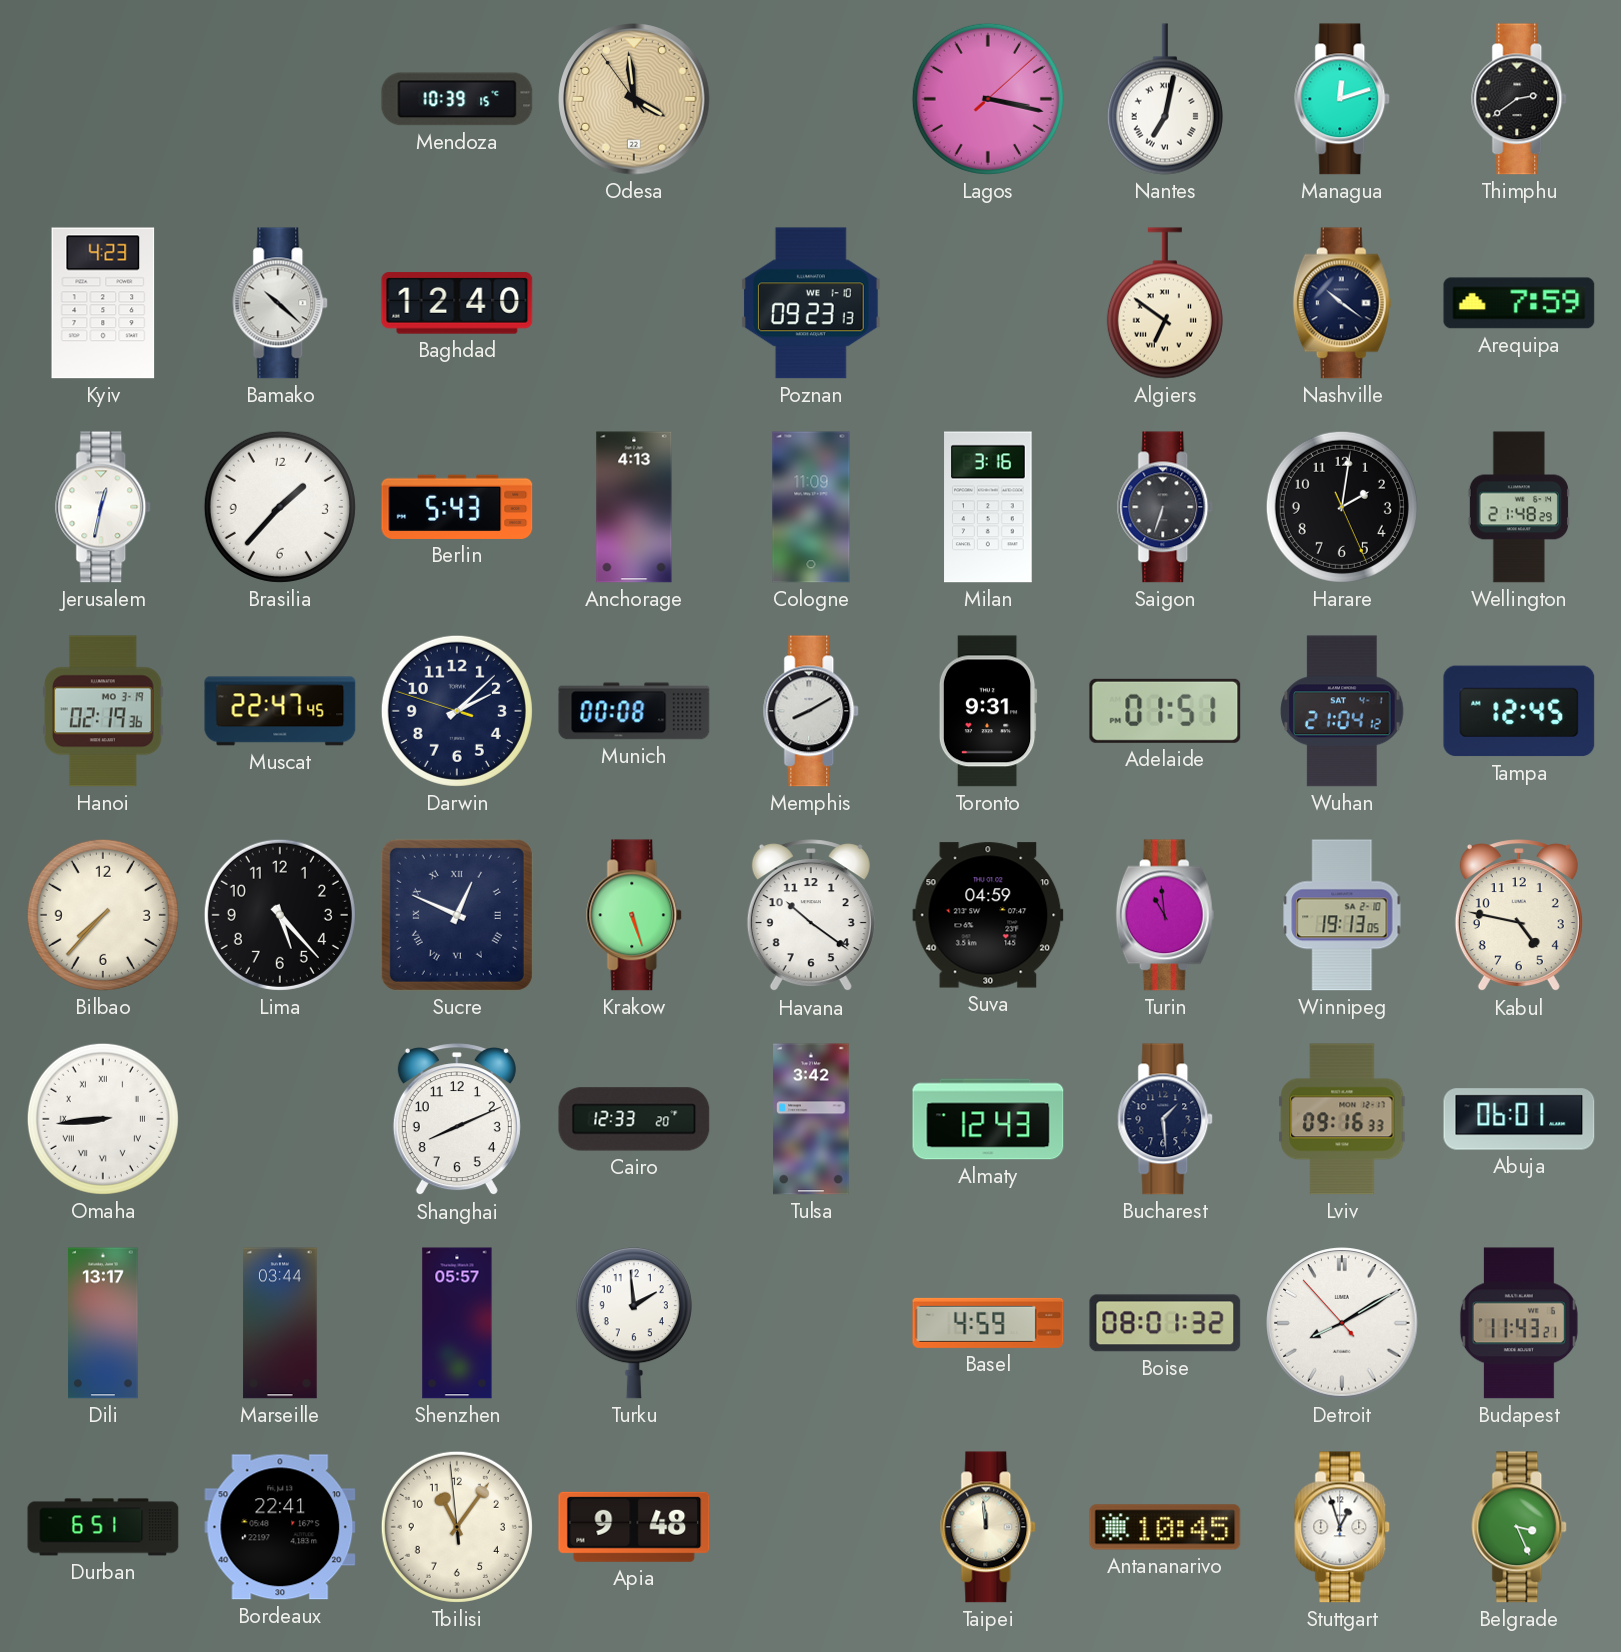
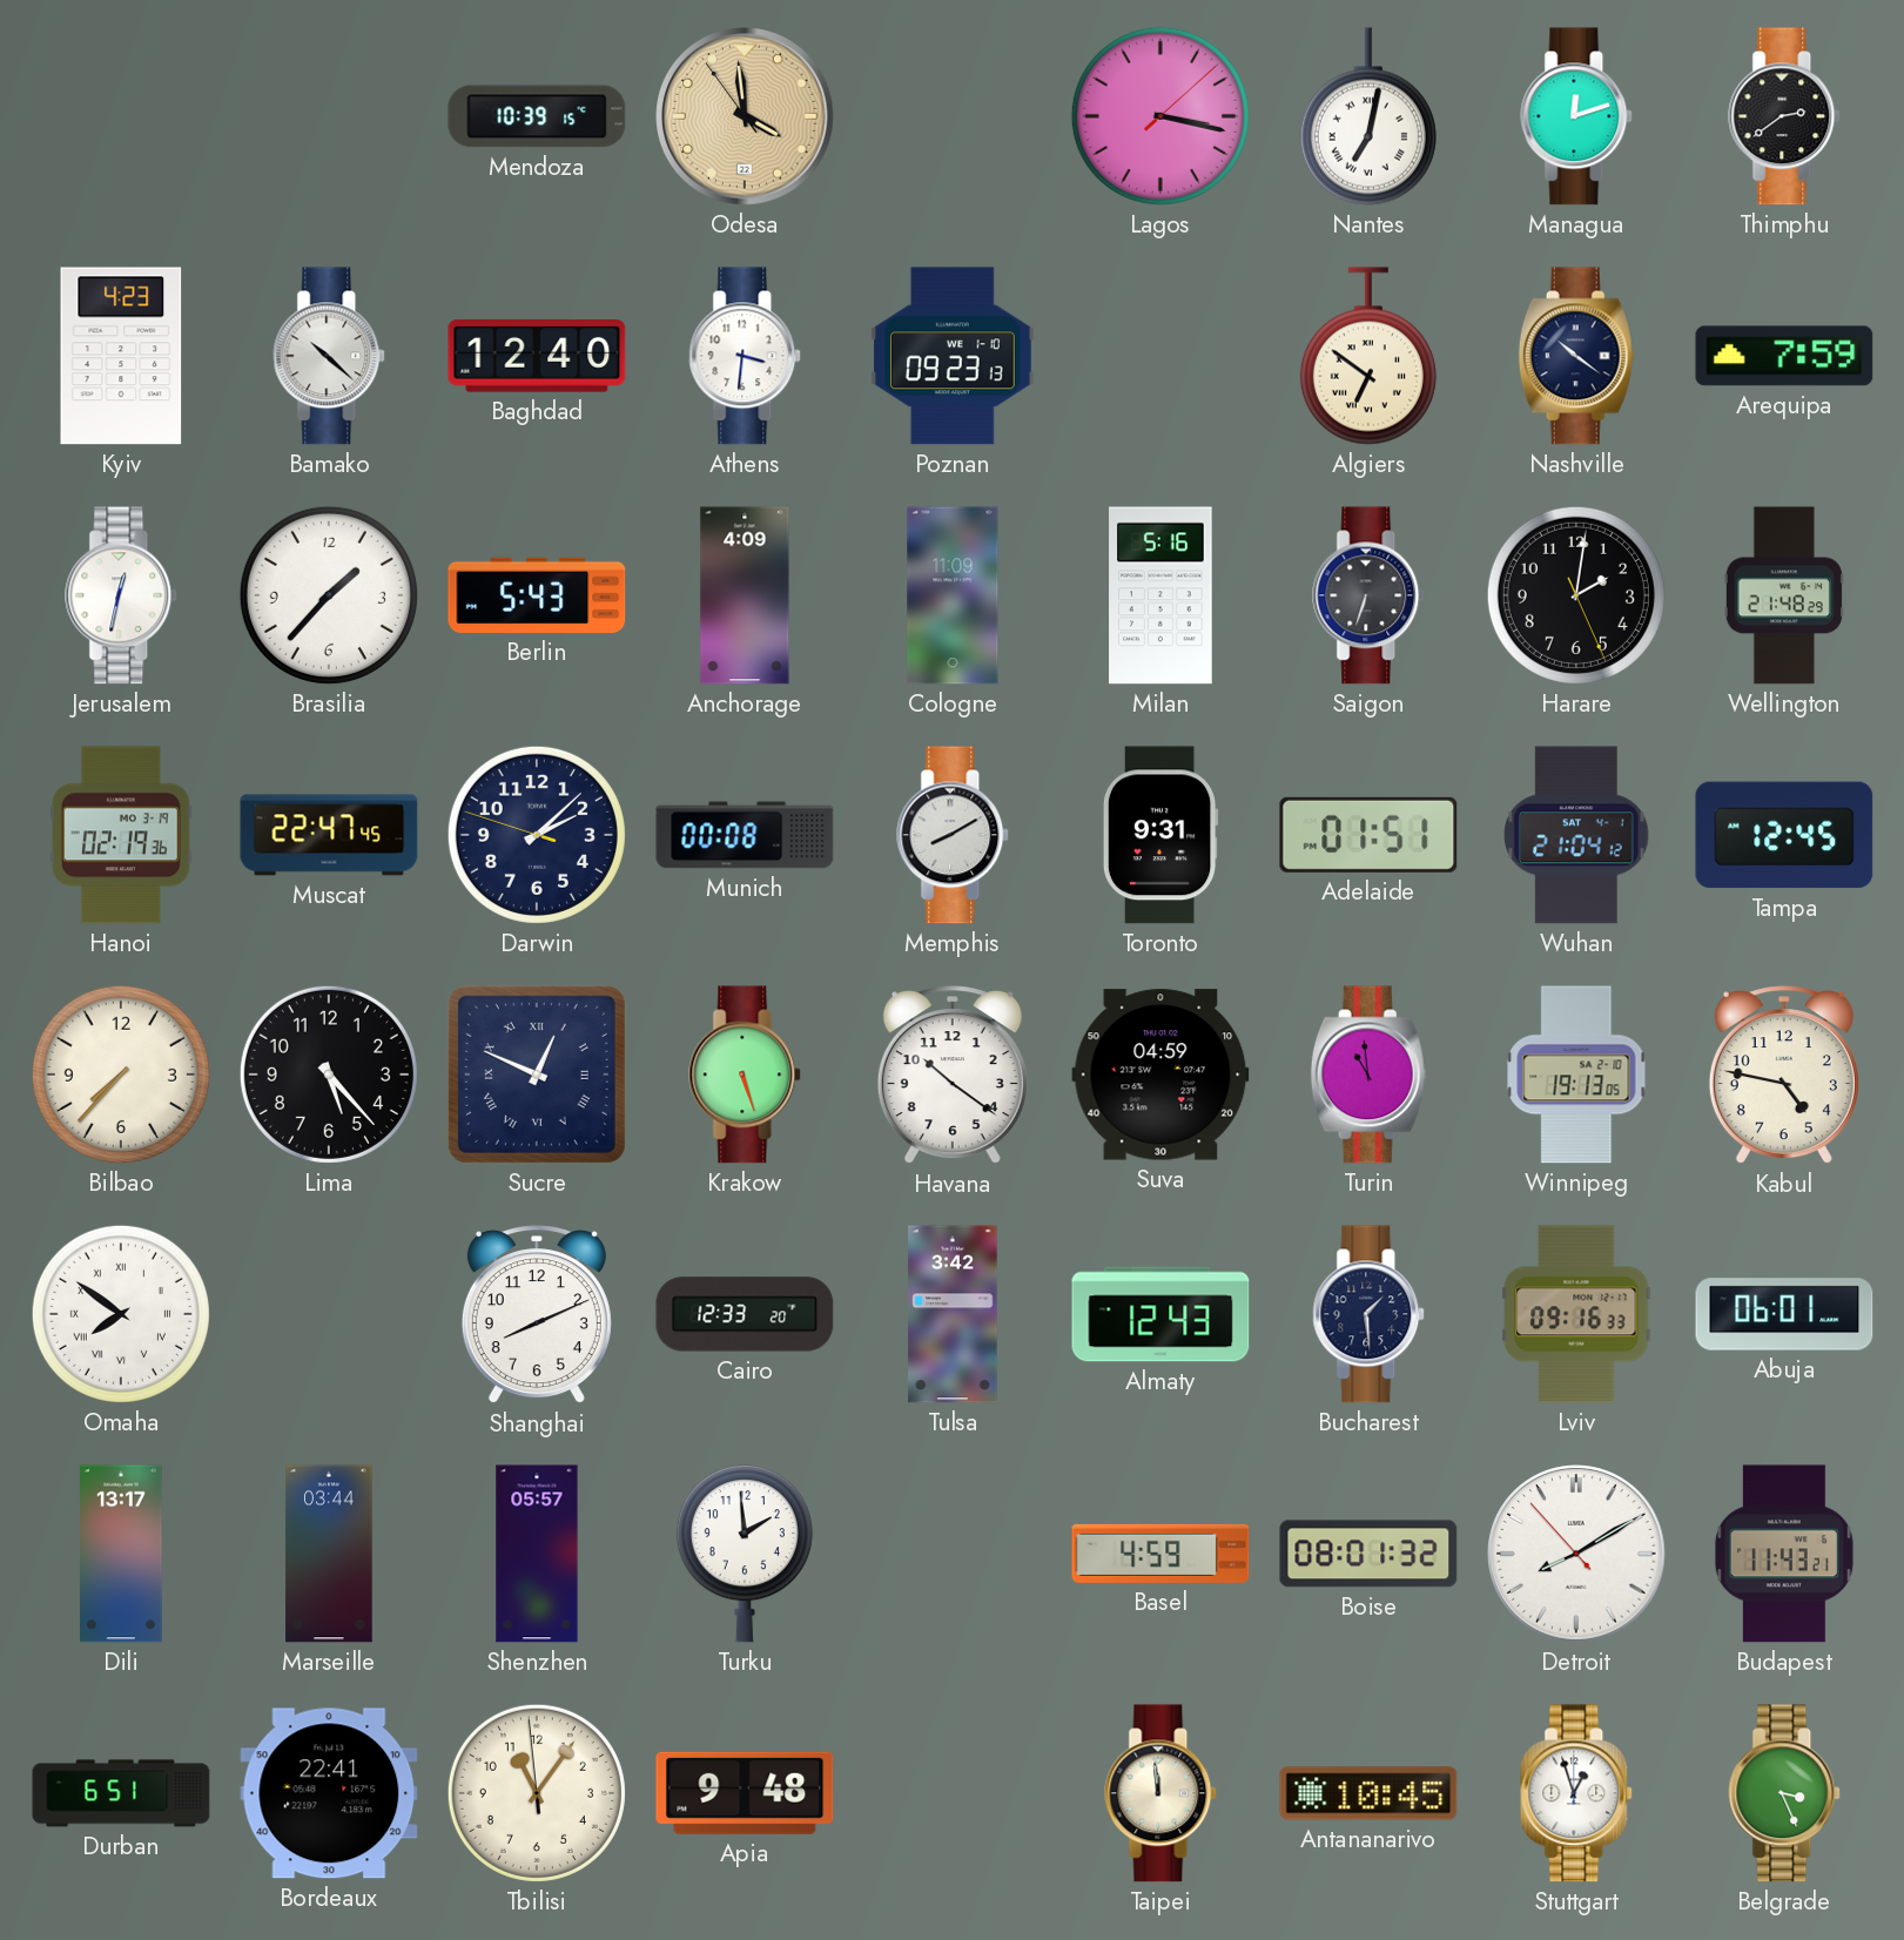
Athens: none -> 3:31
Anchorage: 4:13 -> 4:09
Milan: 3:16 -> 5:16
Omaha: 8:44 -> 7:51
